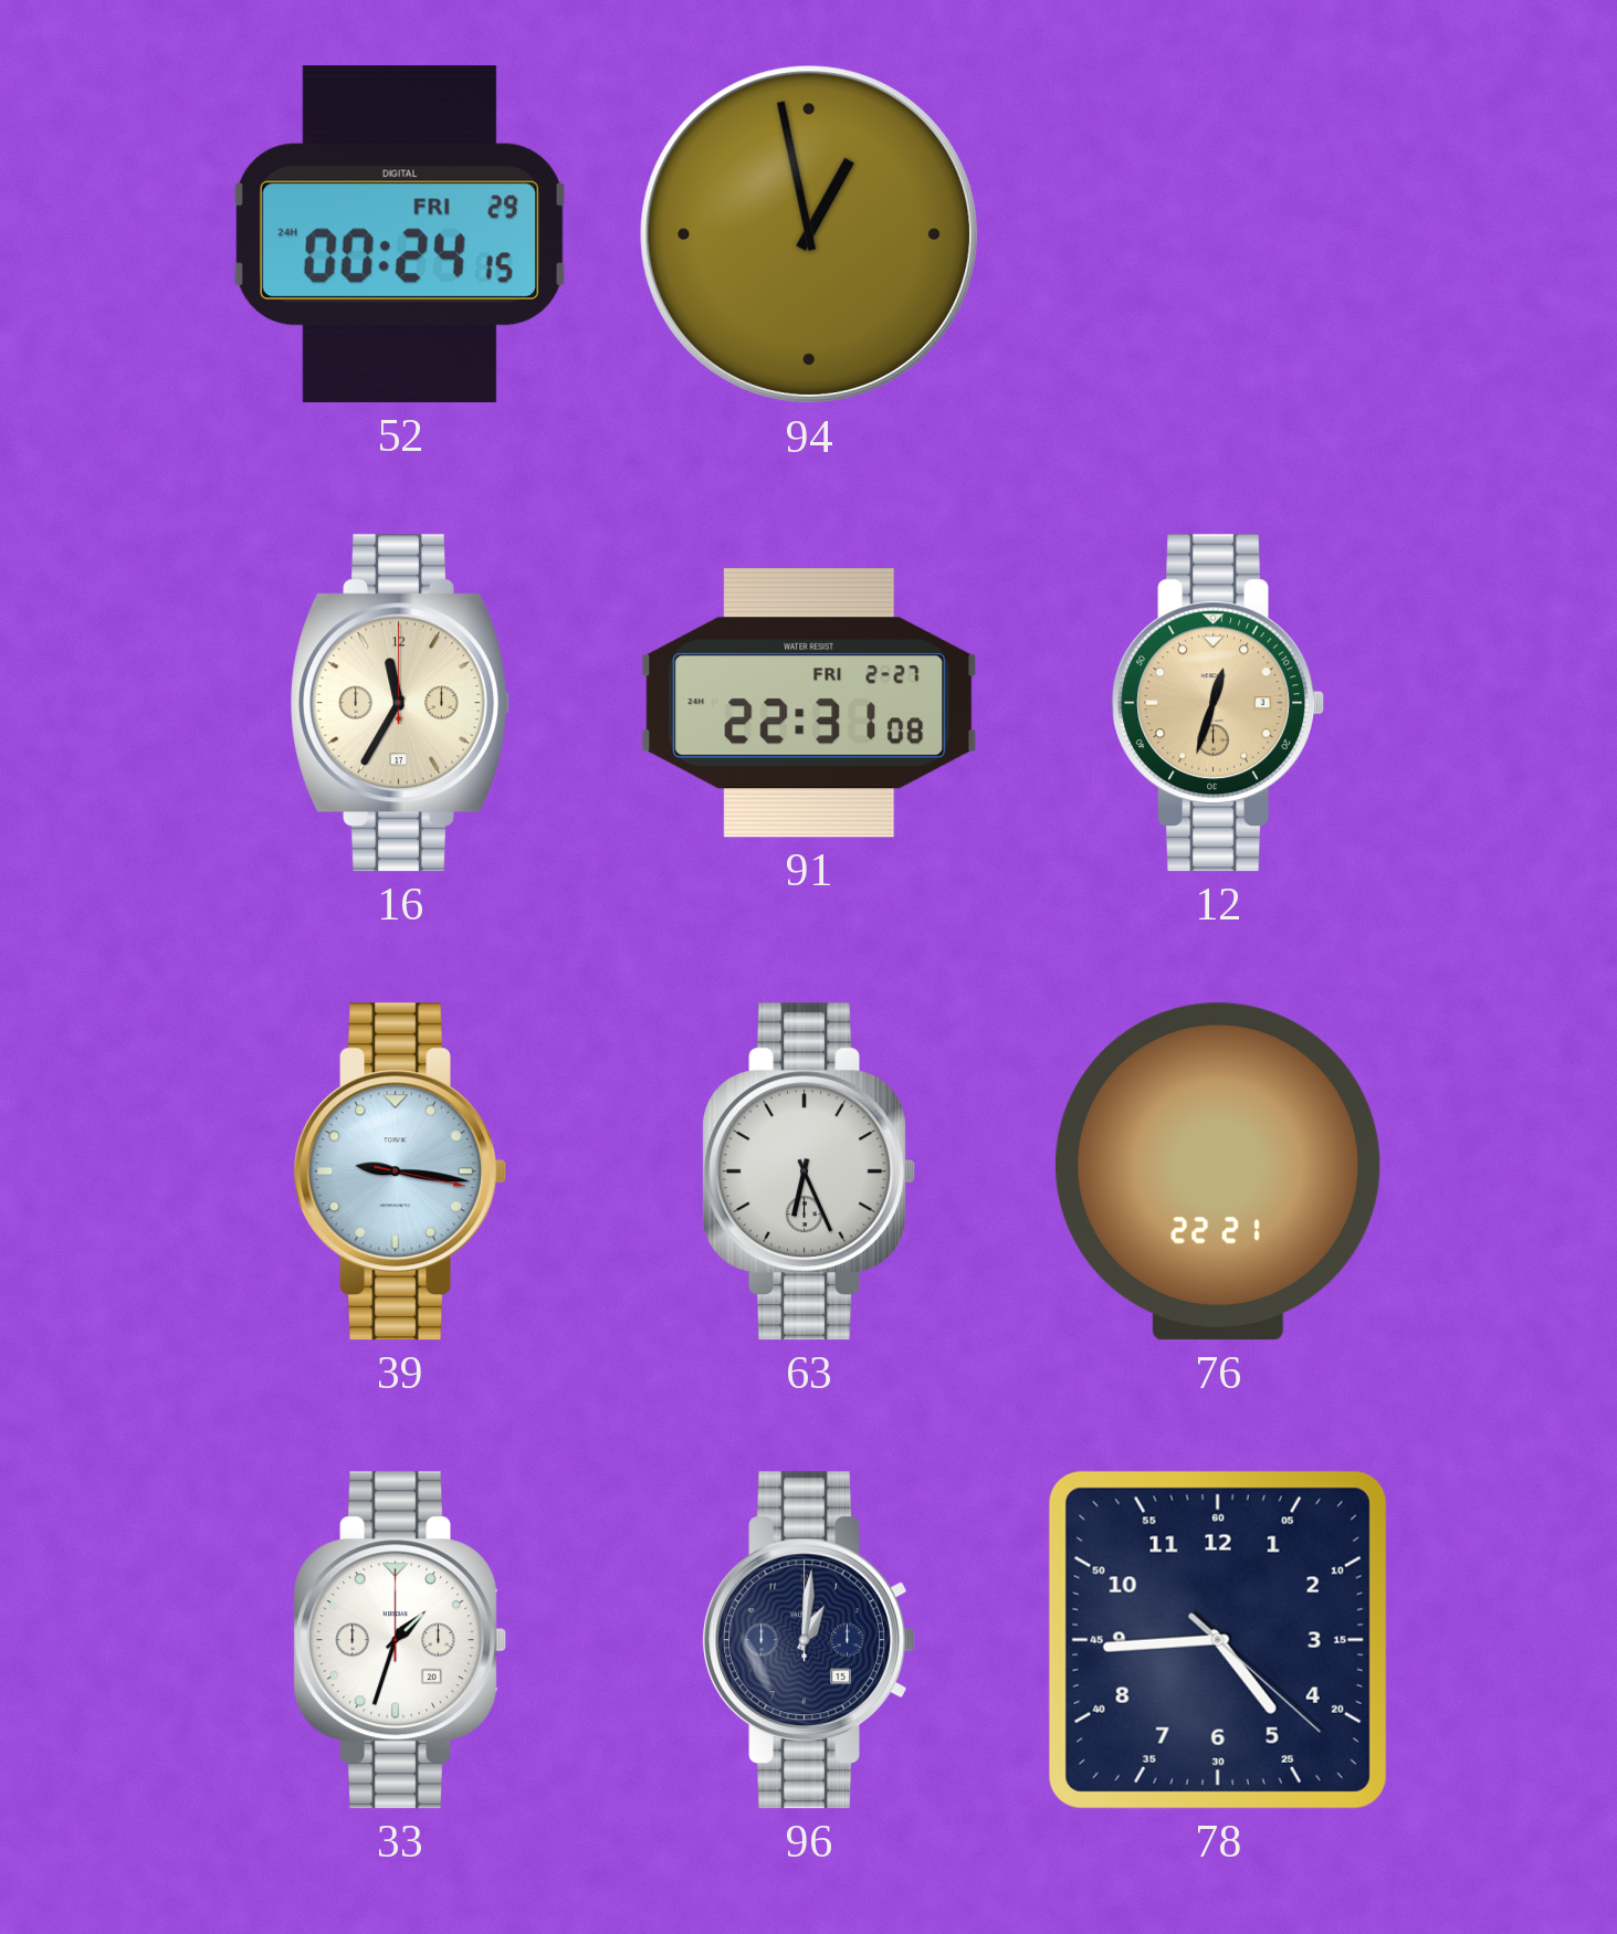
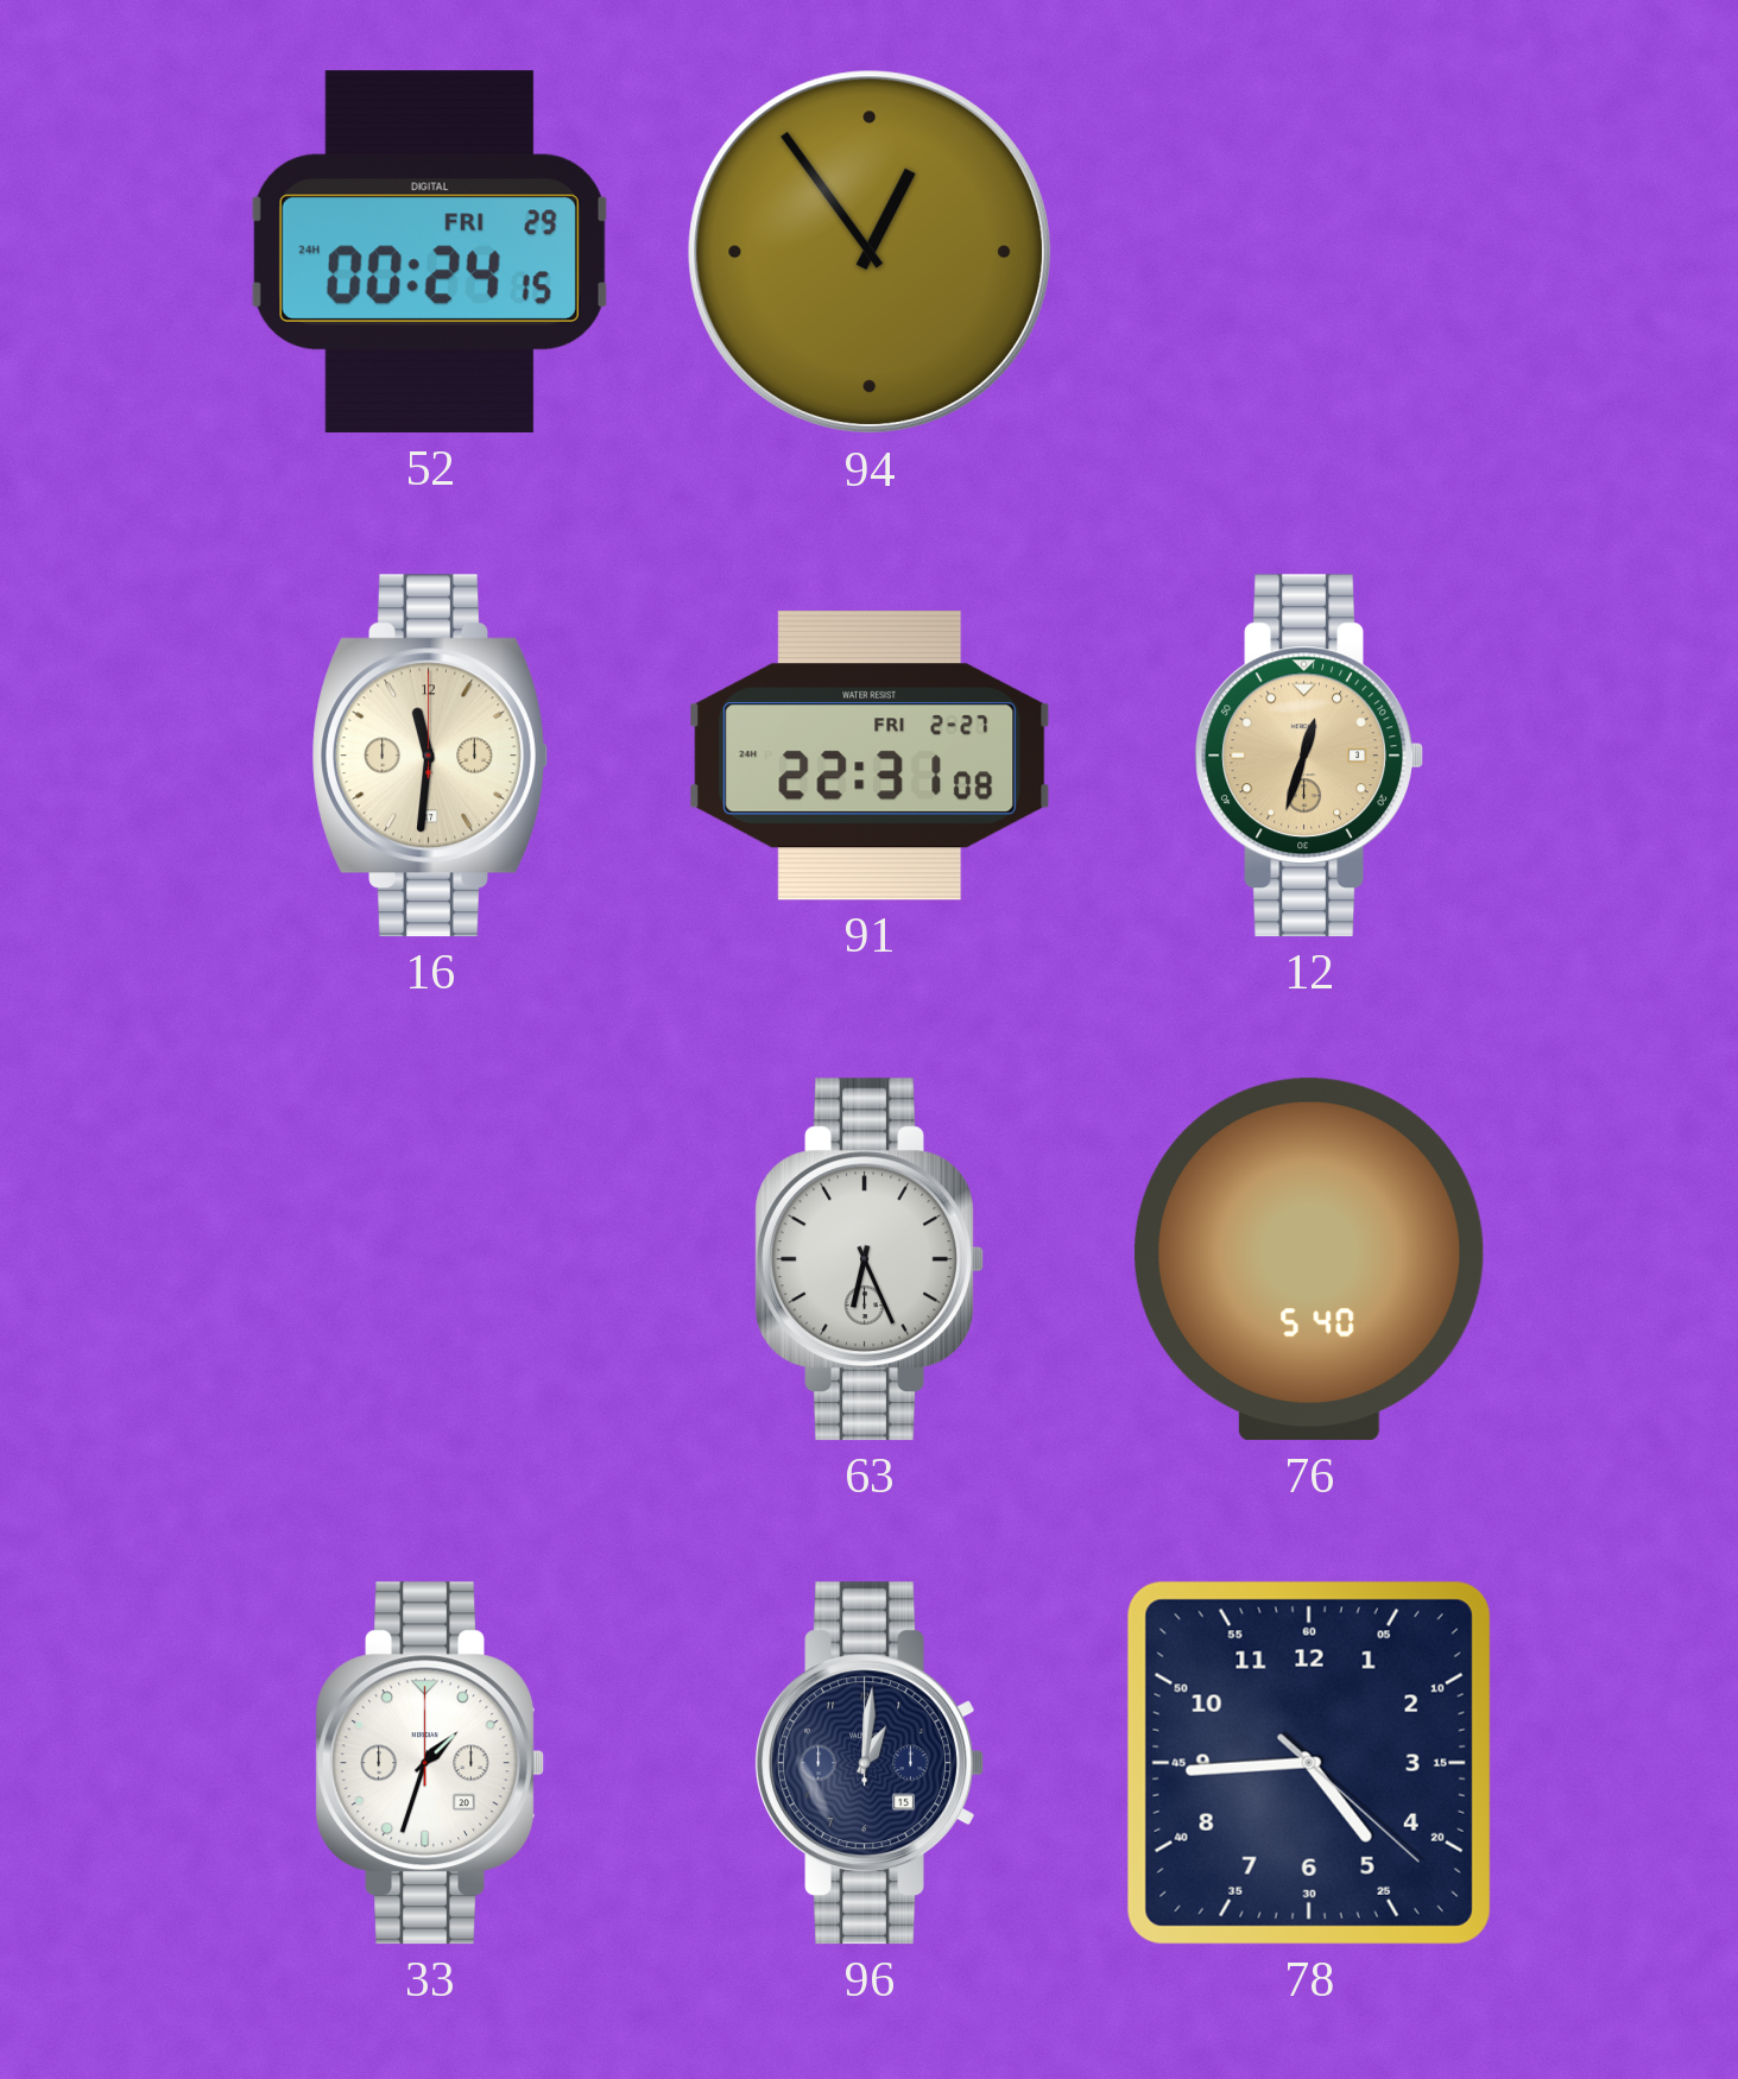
94: 12:58 -> 12:54
16: 11:35 -> 11:31
39: 9:16 -> none
76: 22:21 -> 5:40
